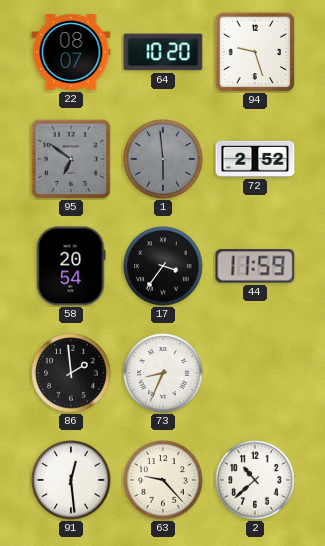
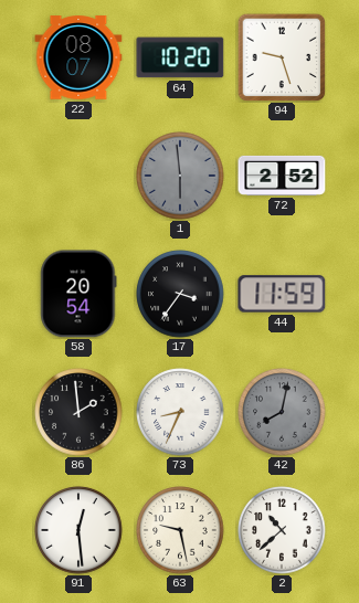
95: 6:51 -> none
42: none -> 8:02
63: 9:23 -> 9:28
